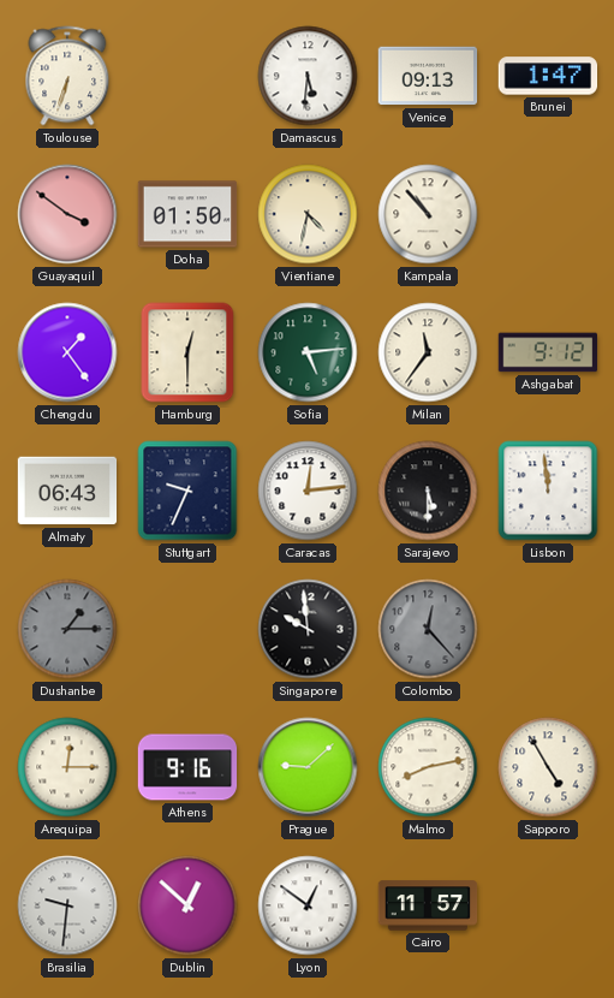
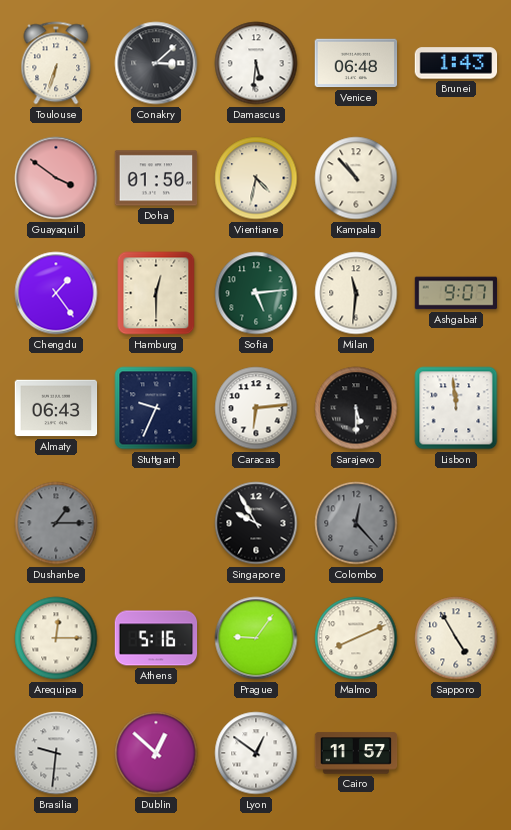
Conakry: none -> 3:08
Venice: 09:13 -> 06:48
Brunei: 1:47 -> 1:43
Milan: 11:36 -> 11:31
Ashgabat: 9:12 -> 9:07
Caracas: 12:14 -> 6:14
Singapore: 9:59 -> 9:55
Athens: 9:16 -> 5:16
Prague: 9:08 -> 9:06
Malmo: 8:13 -> 8:11
